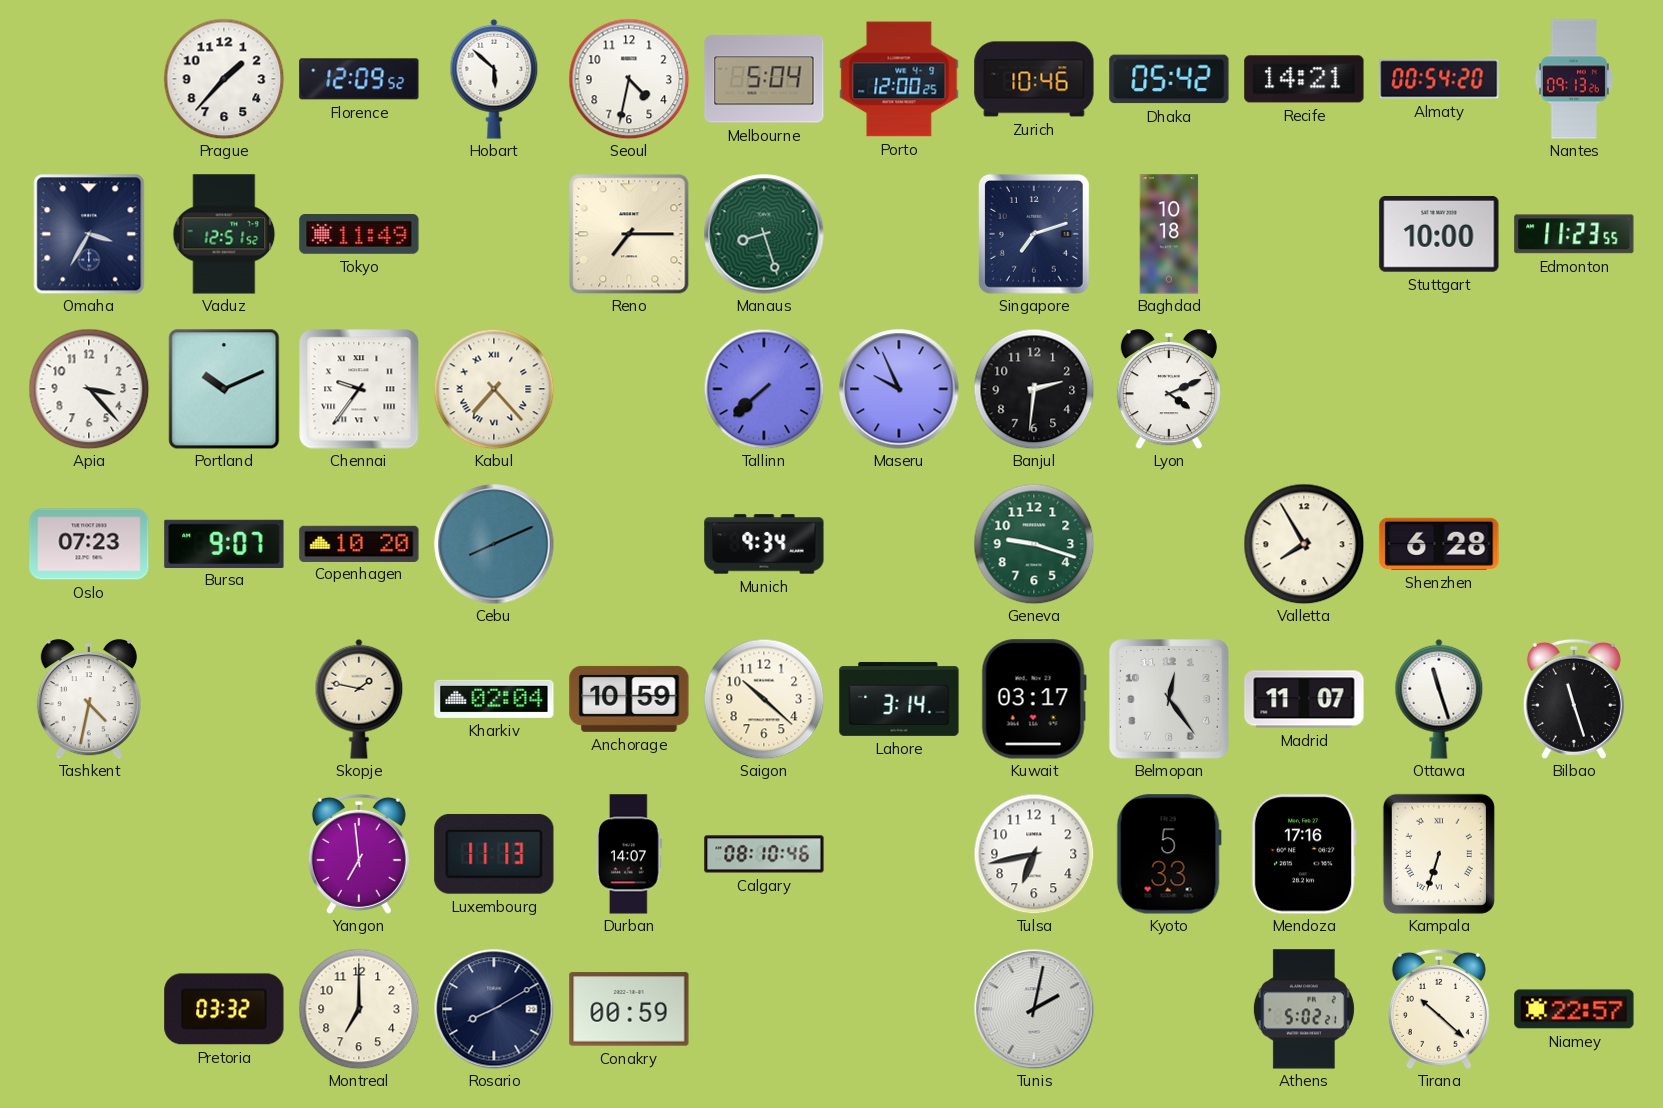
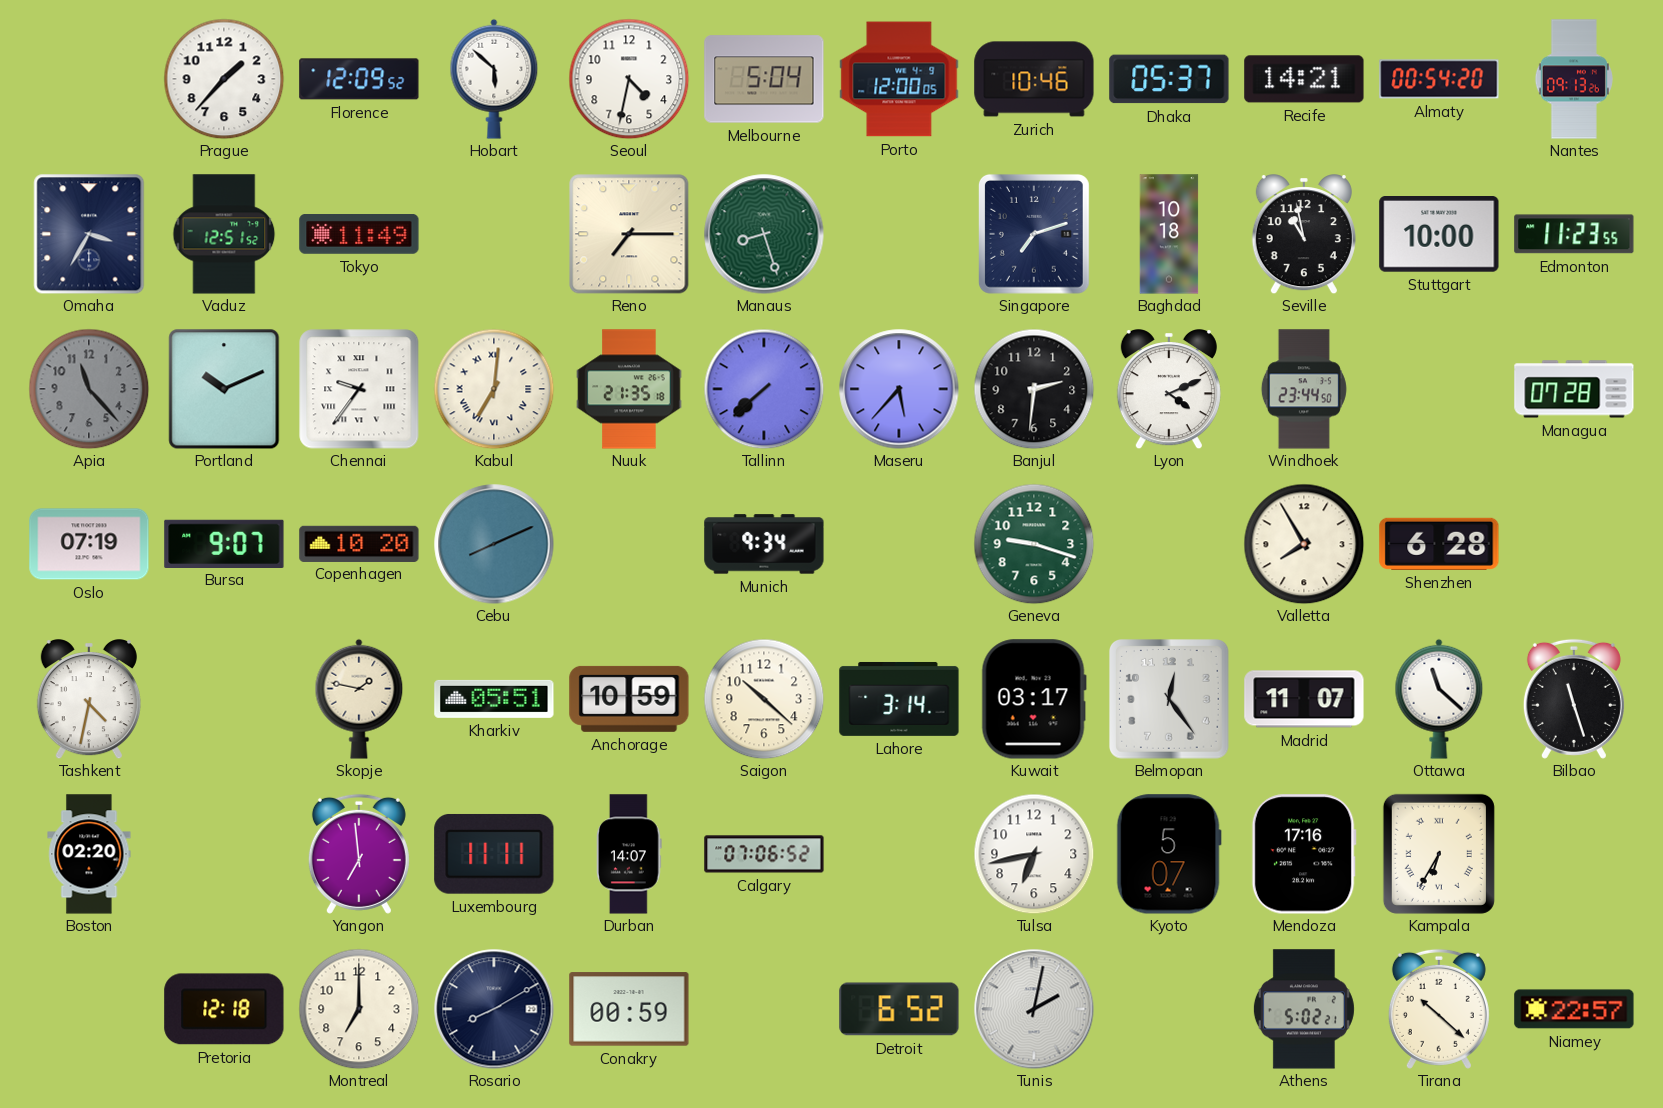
Porto: 12:00:25 -> 12:00:05
Dhaka: 05:42 -> 05:37
Seville: none -> 10:58
Apia: 3:23 -> 11:23
Apia dial: white -> grey
Kabul: 7:23 -> 7:01
Nuuk: none -> 21:35
Maseru: 9:56 -> 5:37
Windhoek: none -> 23:44
Managua: none -> 07:28
Oslo: 07:23 -> 07:19
Kharkiv: 02:04 -> 05:51
Ottawa: 11:27 -> 11:22
Boston: none -> 02:20
Luxembourg: 11:13 -> 11:11
Calgary: 08:10 -> 07:06
Kyoto: 5:33 -> 5:07
Kampala: 6:33 -> 6:35
Pretoria: 03:32 -> 12:18
Detroit: none -> 6:52
